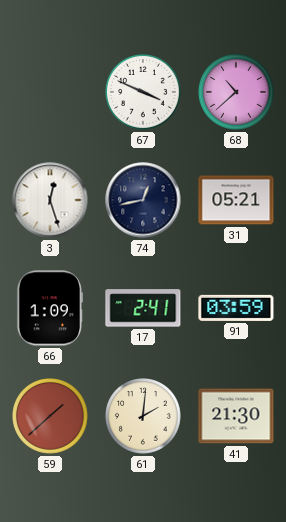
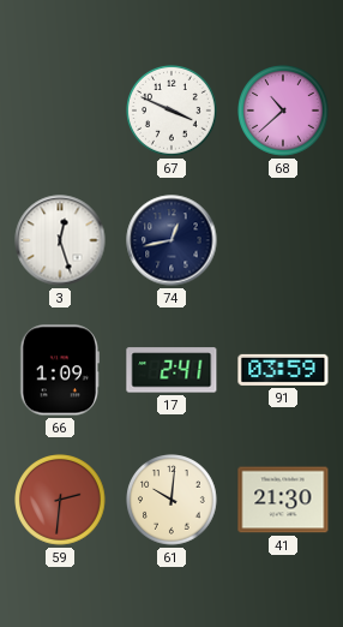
31: 05:21 -> none
59: 1:38 -> 2:31
61: 2:01 -> 10:01
